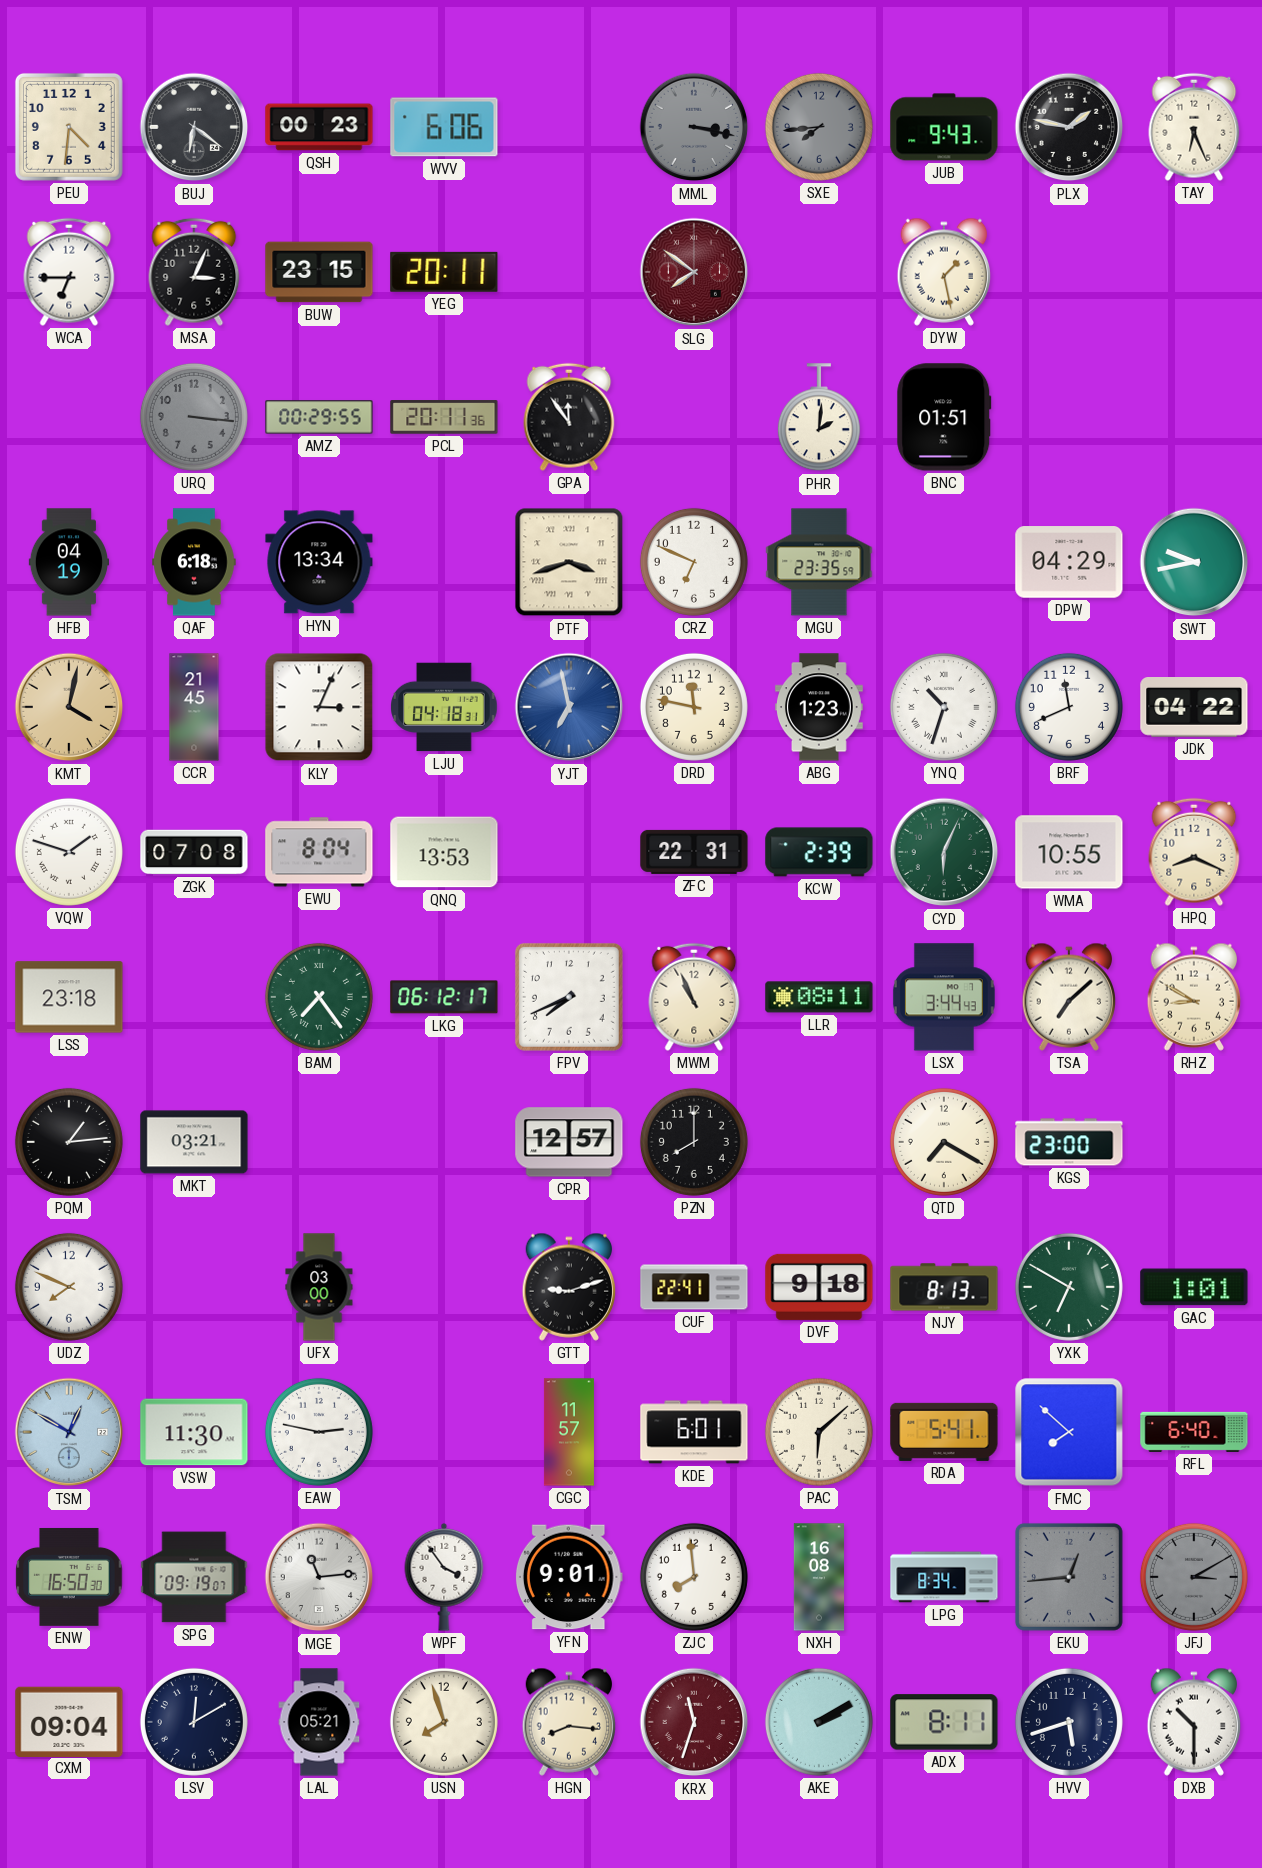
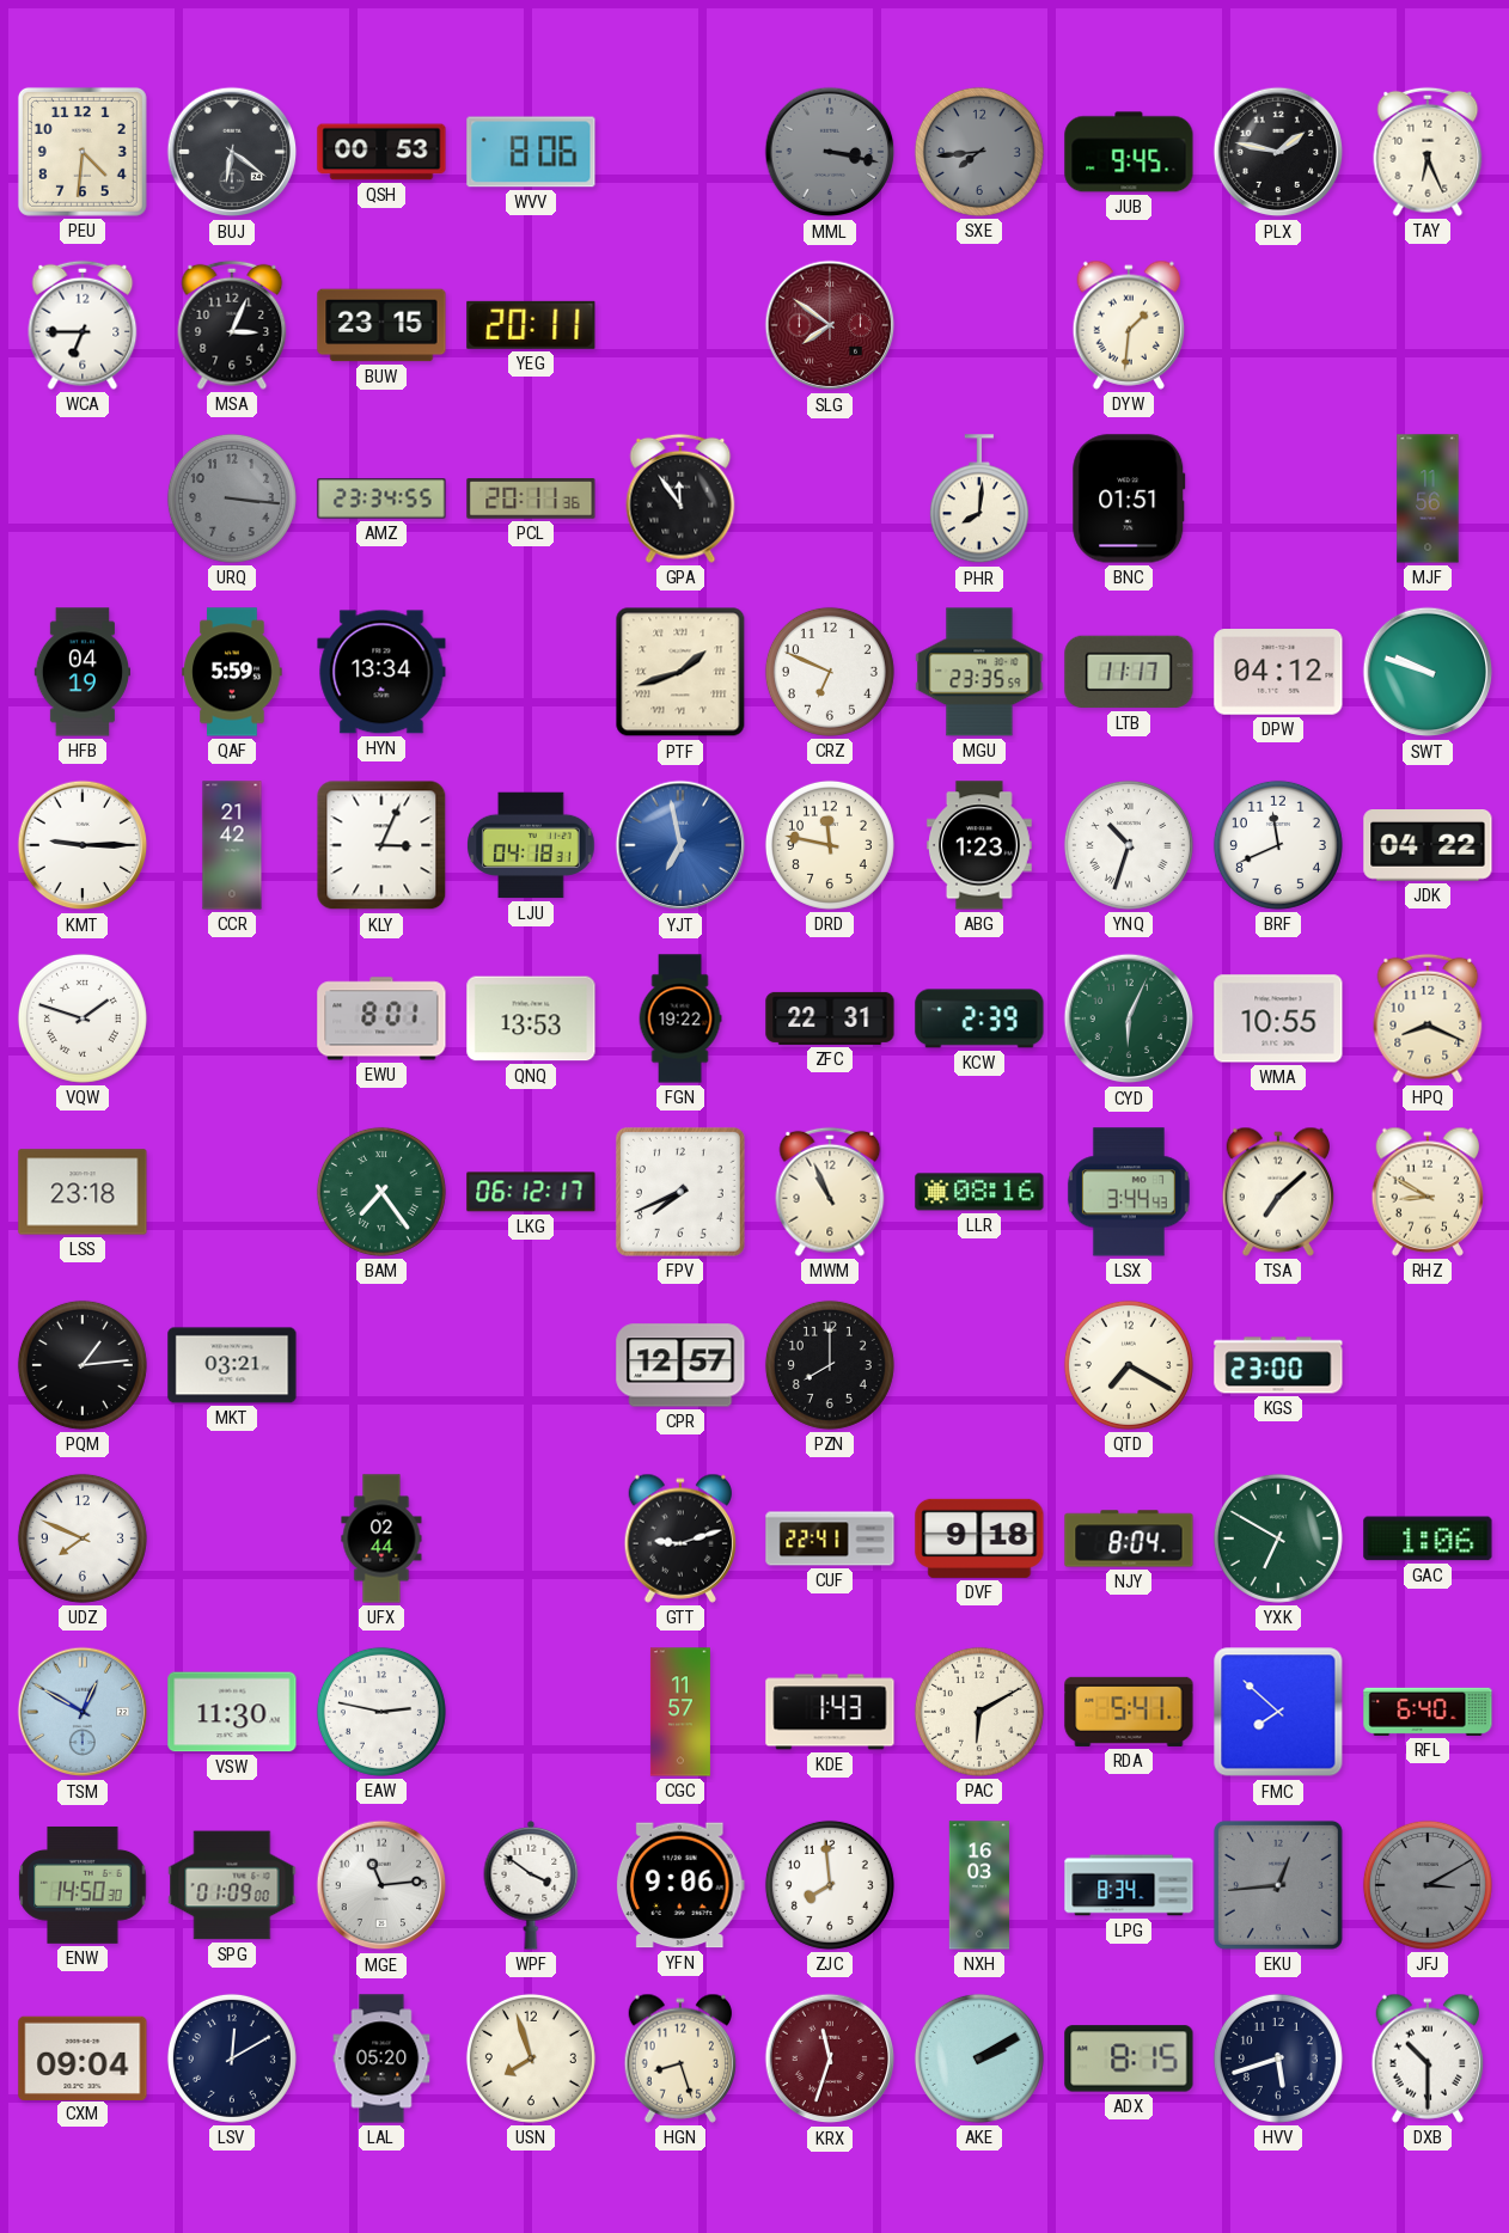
QSH: 00:23 -> 00:53
WVV: 6:06 -> 8:06
JUB: 9:43 -> 9:45
DYW: 1:28 -> 1:31
AMZ: 00:29 -> 23:34
PHR: 2:01 -> 8:01
MJF: none -> 11:56
QAF: 6:18 -> 5:59
PTF: 3:42 -> 1:42
LTB: none -> 11:17
DPW: 04:29 -> 04:12
SWT: 9:43 -> 9:48
KMT: 4:02 -> 9:15
KMT dial: champagne -> white
CCR: 21:45 -> 21:42
ZGK: 07:08 -> none
EWU: 8:04 -> 8:01
FGN: none -> 19:22
LLR: 08:11 -> 08:16
UFX: 03:00 -> 02:44
NJY: 8:13 -> 8:04
GAC: 1:01 -> 1:06
KDE: 6:01 -> 1:43
PAC: 6:08 -> 6:10
ENW: 16:50 -> 14:50
SPG: 09:19 -> 01:09
WPF: 3:54 -> 3:51
YFN: 9:01 -> 9:06
NXH: 16:08 -> 16:03
LAL: 05:21 -> 05:20
HGN: 8:16 -> 8:27
ADX: 8:11 -> 8:15
